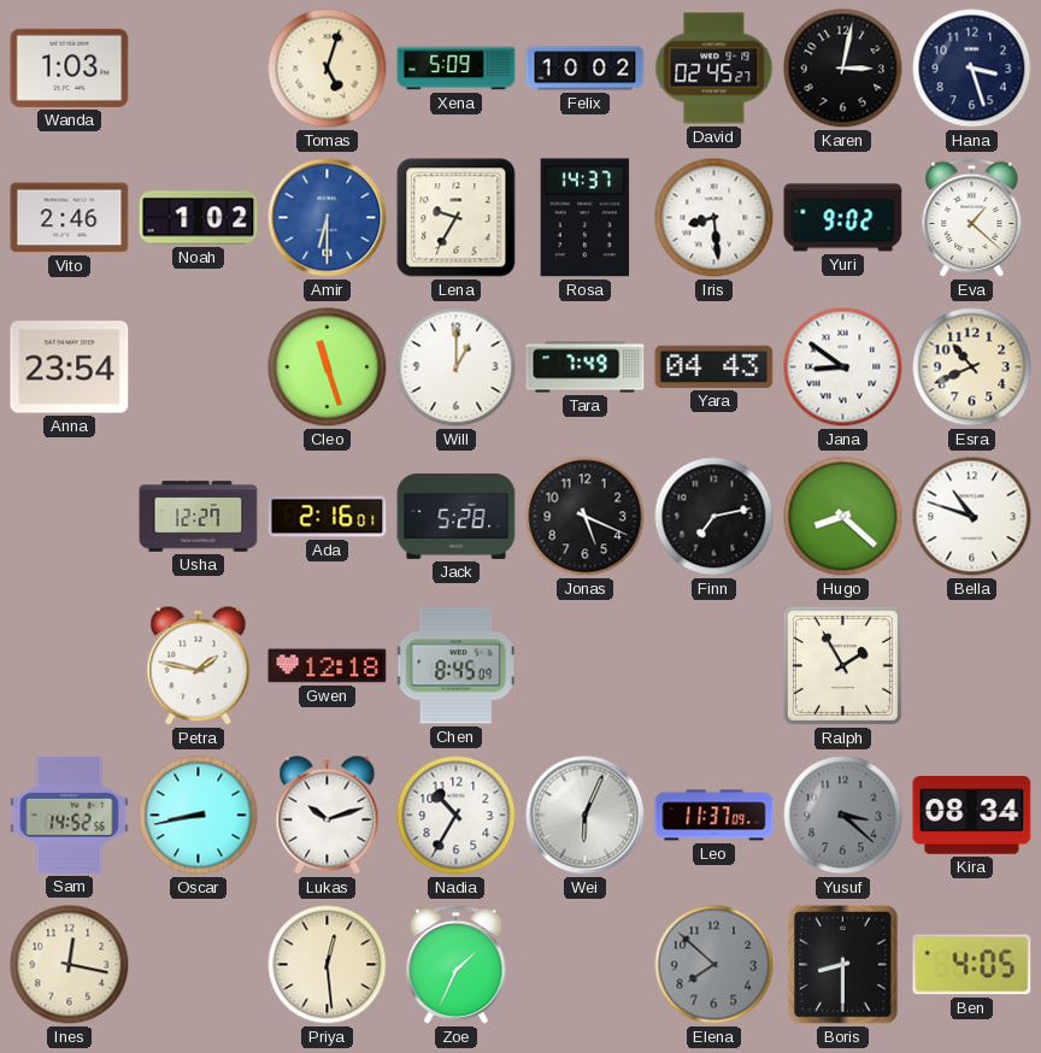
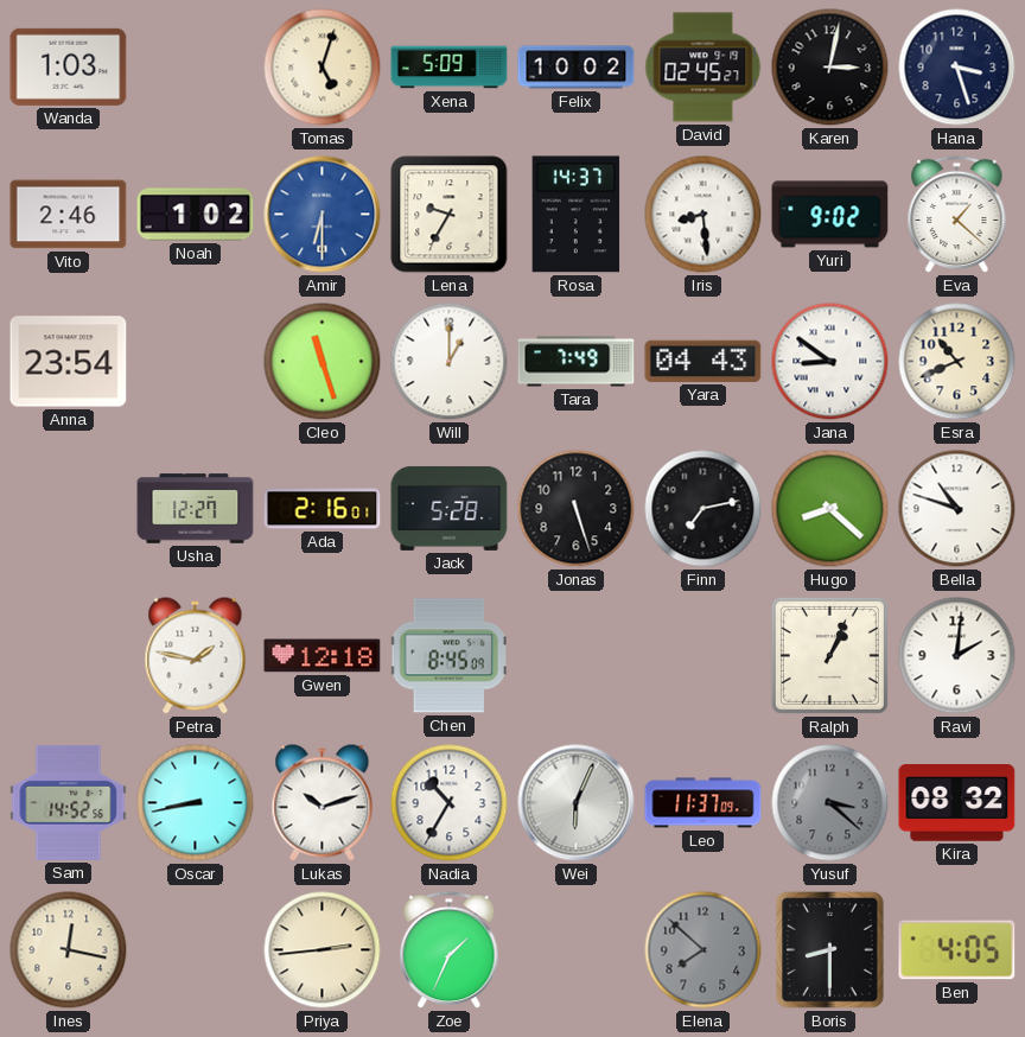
Jonas: 5:19 -> 5:27
Ralph: 1:55 -> 1:04
Ravi: none -> 2:01
Kira: 08:34 -> 08:32
Priya: 12:29 -> 2:44
